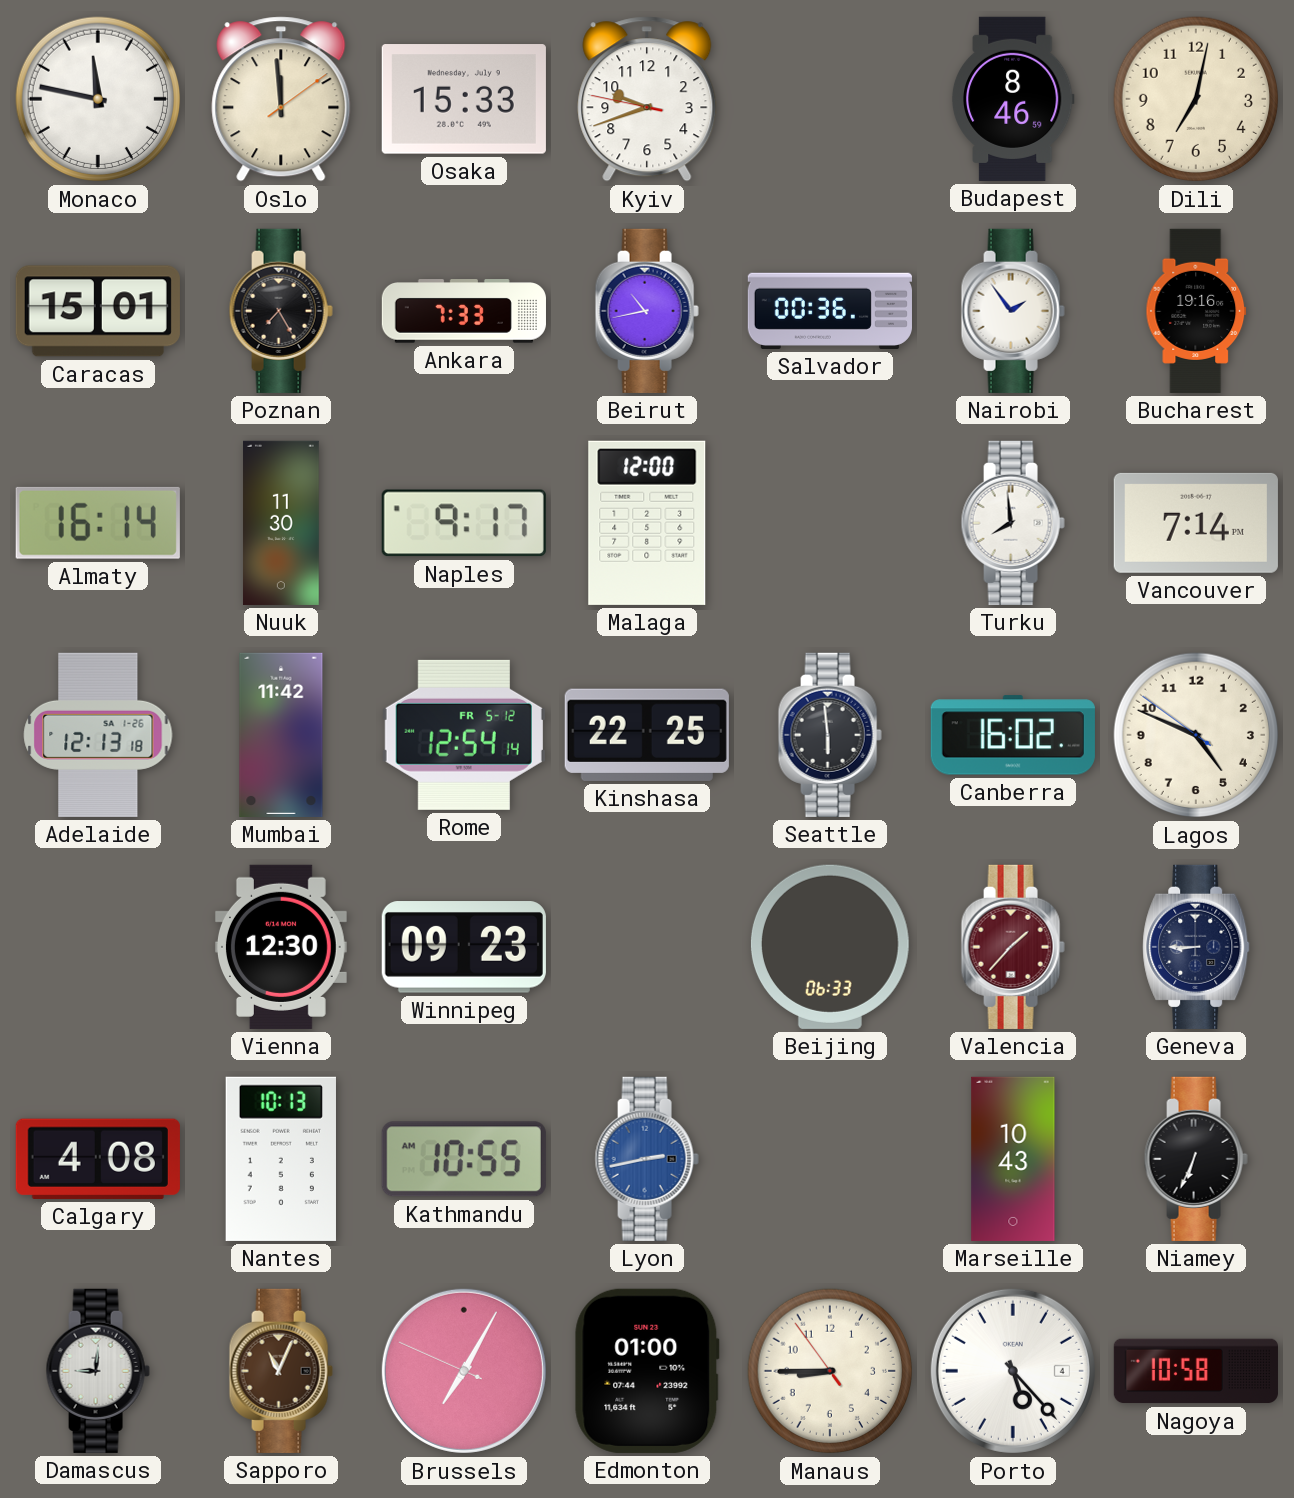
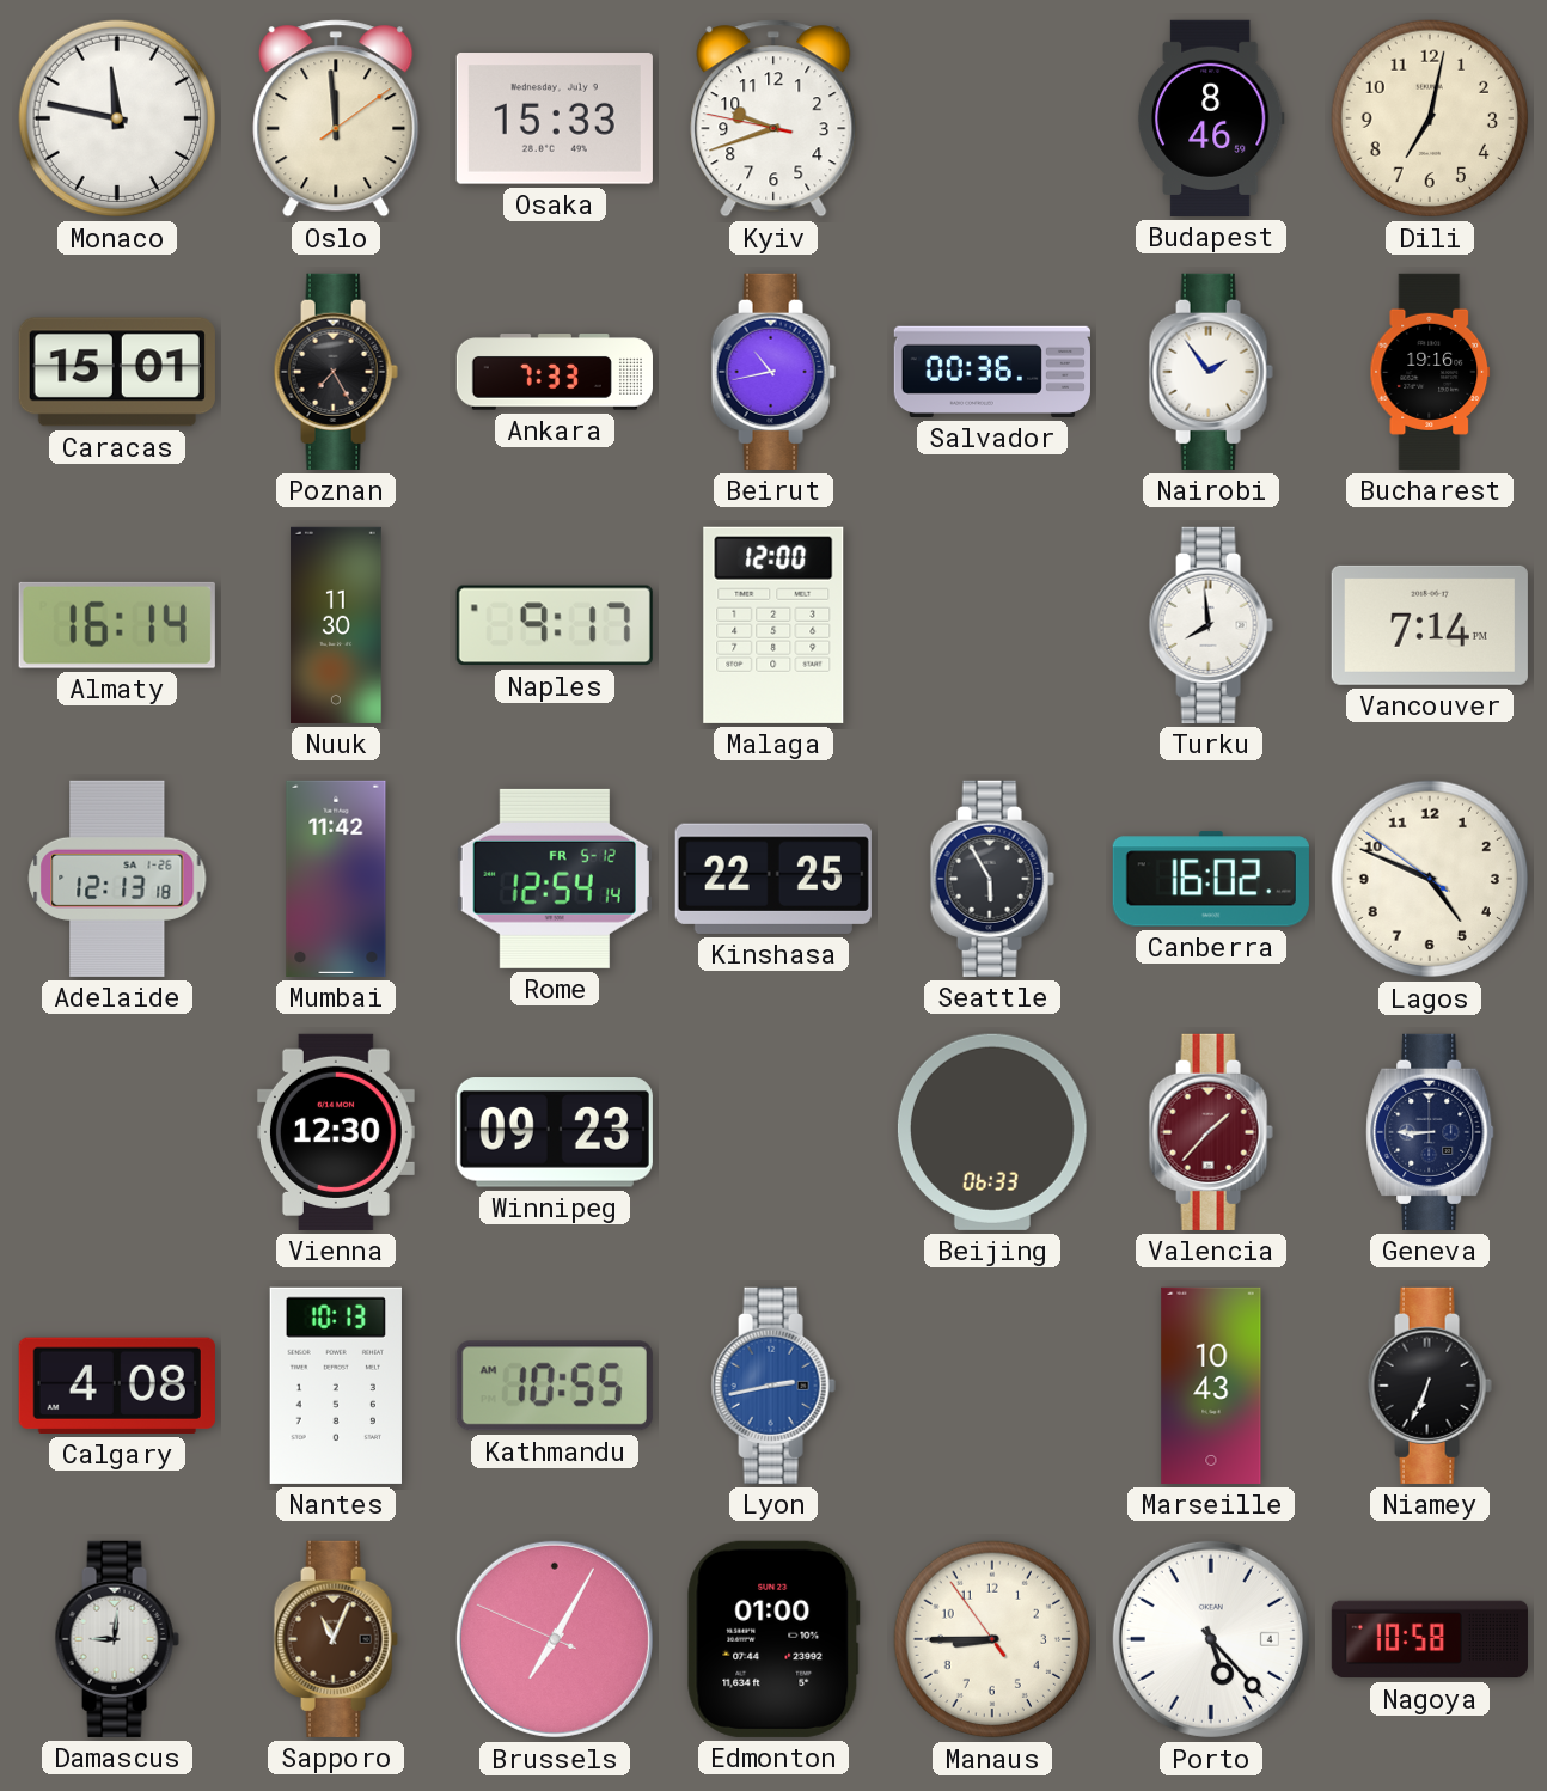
Seattle: 5:59 -> 5:55
